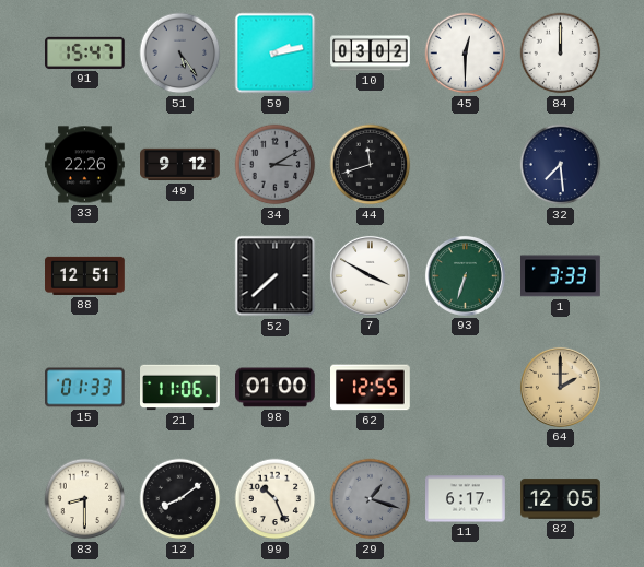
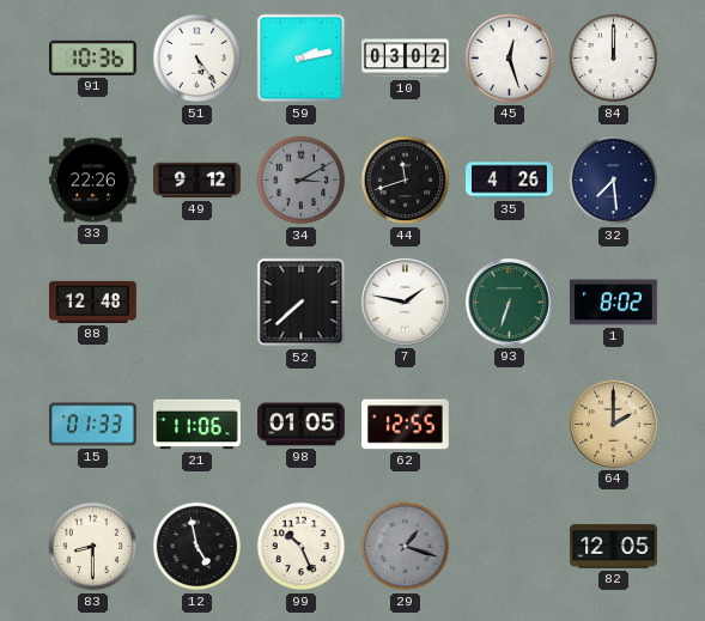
91: 15:47 -> 10:36
51 dial: grey -> white
45: 12:30 -> 12:27
35: none -> 4:26
88: 12:51 -> 12:48
7: 3:50 -> 1:47
1: 3:33 -> 8:02
98: 01:00 -> 01:05
12: 8:09 -> 4:58
11: 6:17 -> none
